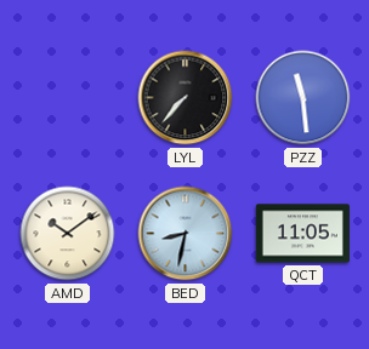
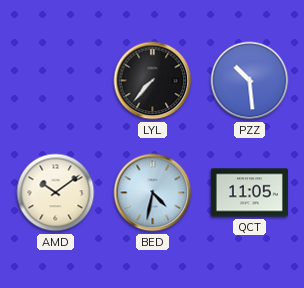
PZZ: 11:29 -> 10:29
BED: 8:32 -> 4:32
